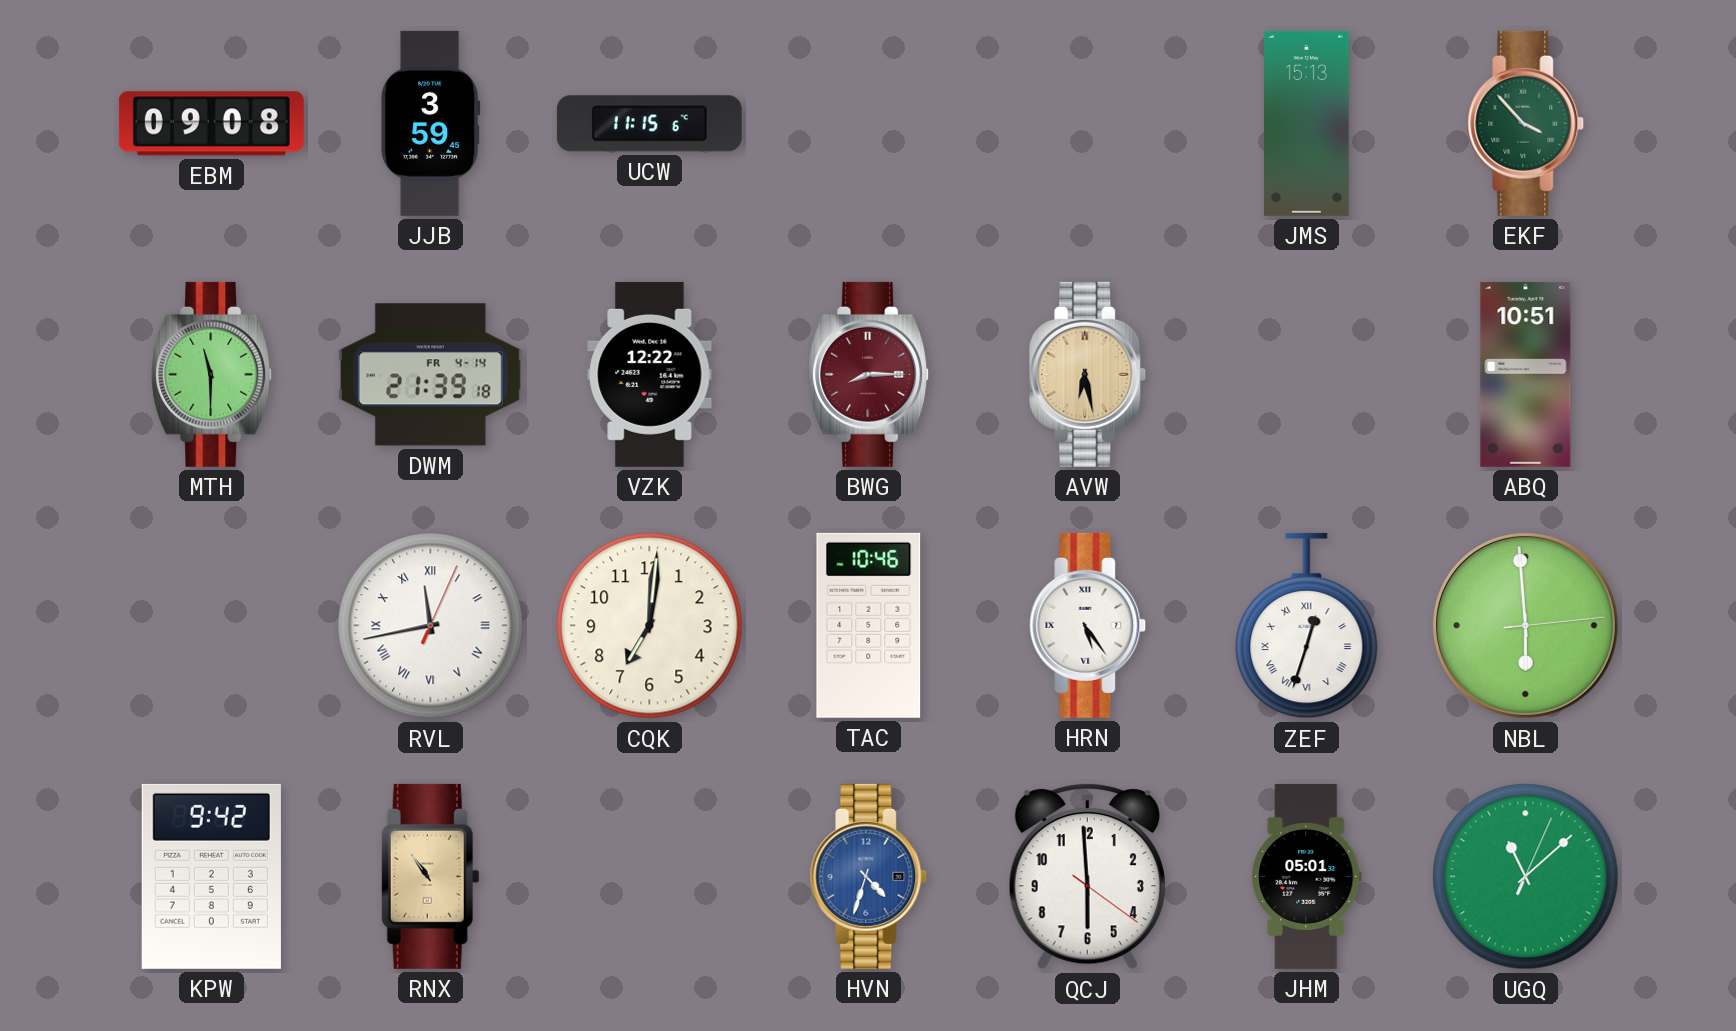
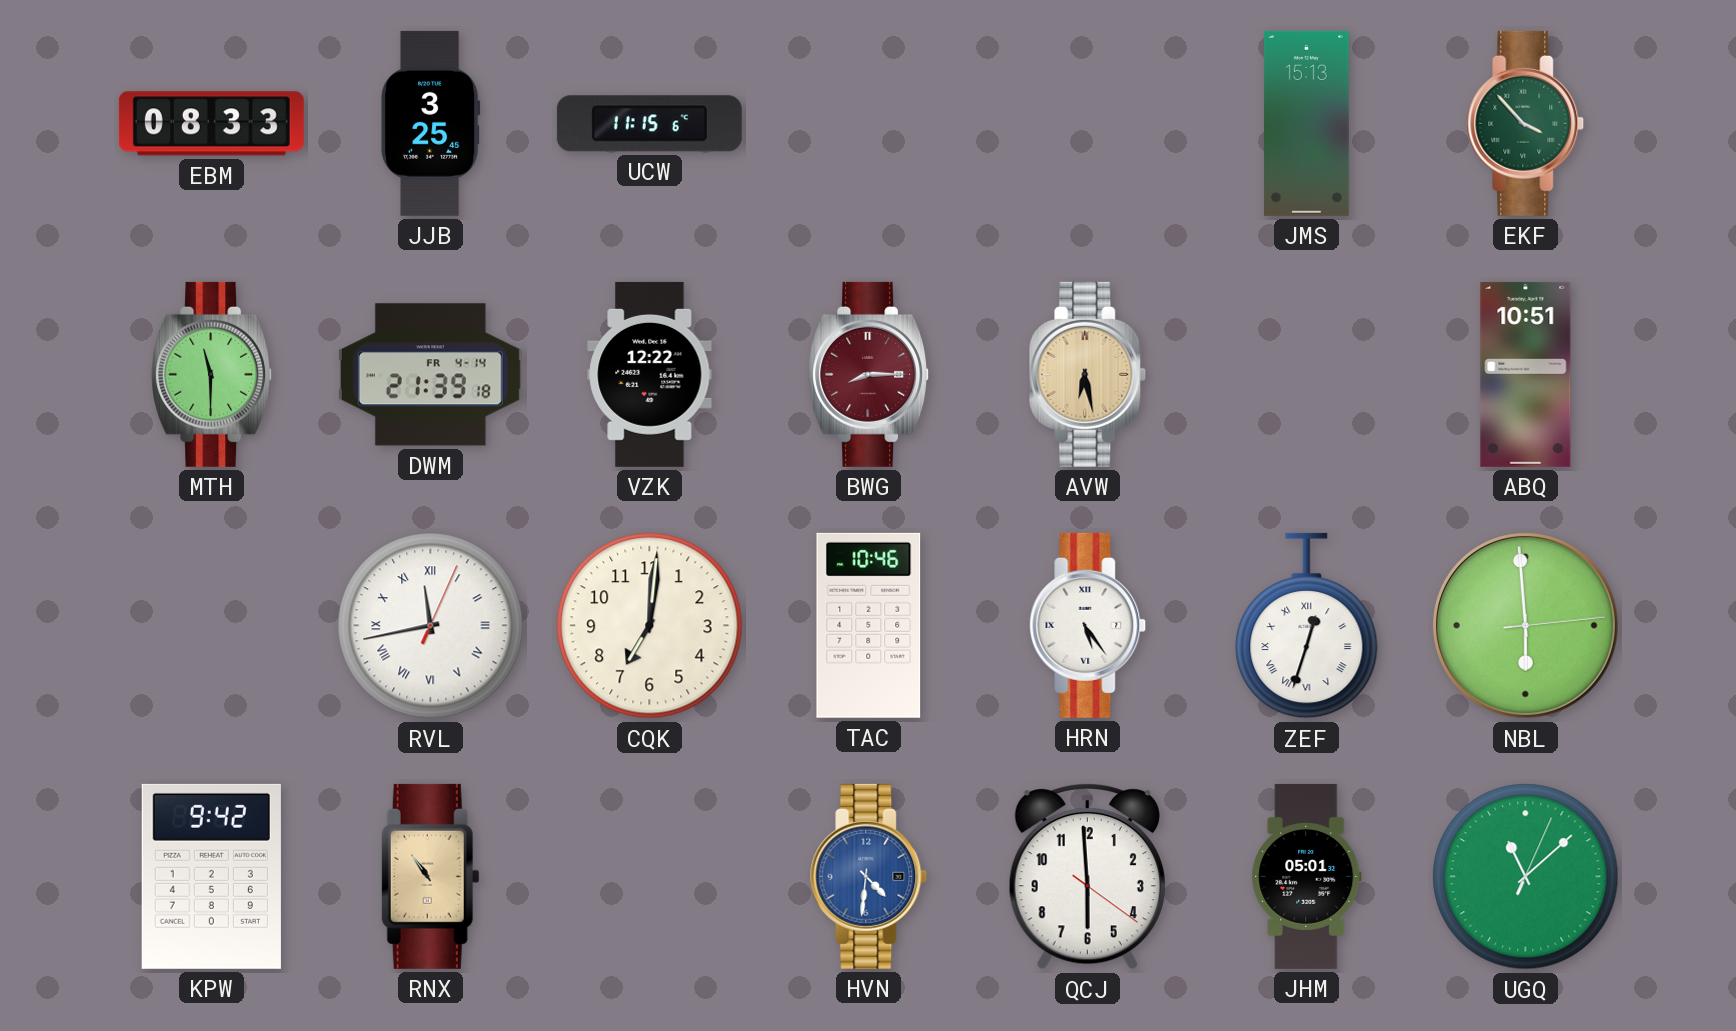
EBM: 09:08 -> 08:33
JJB: 3:59 -> 3:25
HVN: 4:33 -> 4:31
